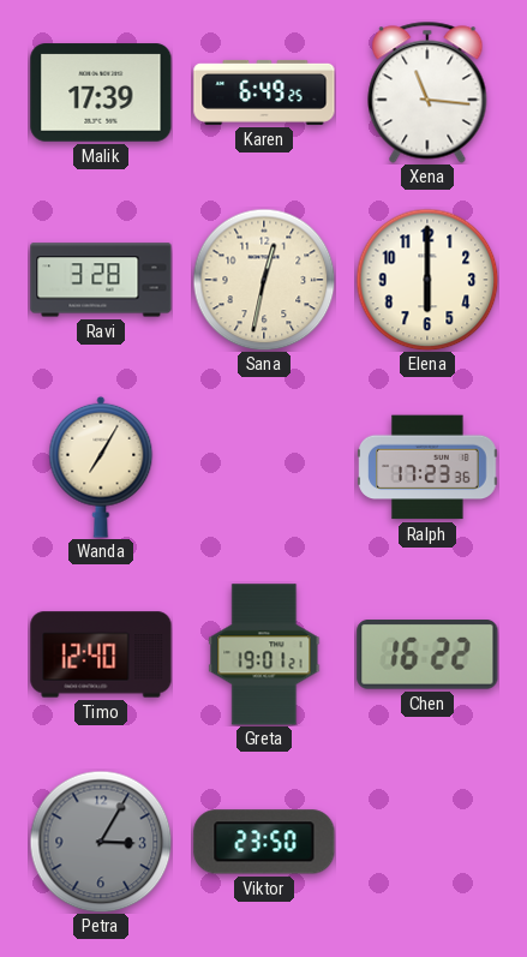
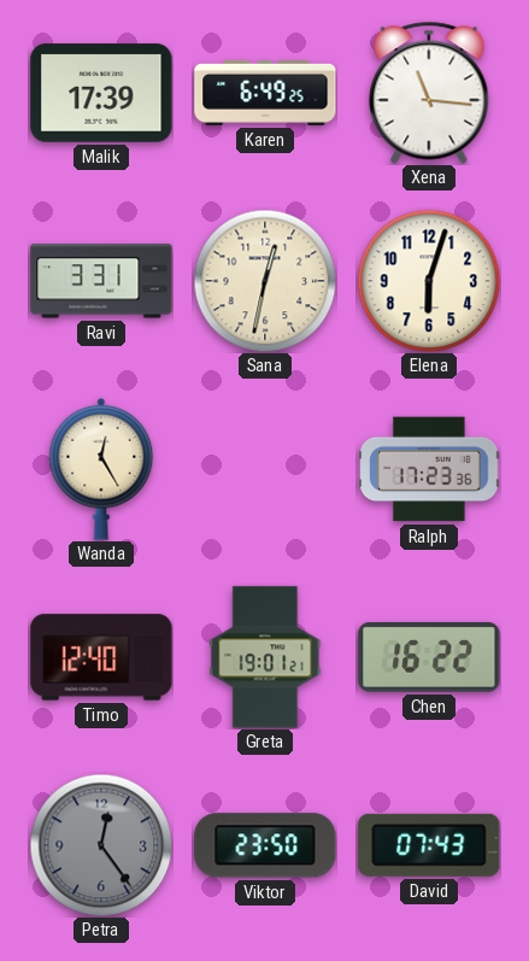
Ravi: 3:28 -> 3:31
Elena: 6:00 -> 6:03
Wanda: 7:05 -> 12:25
Petra: 3:05 -> 12:24
David: none -> 07:43
